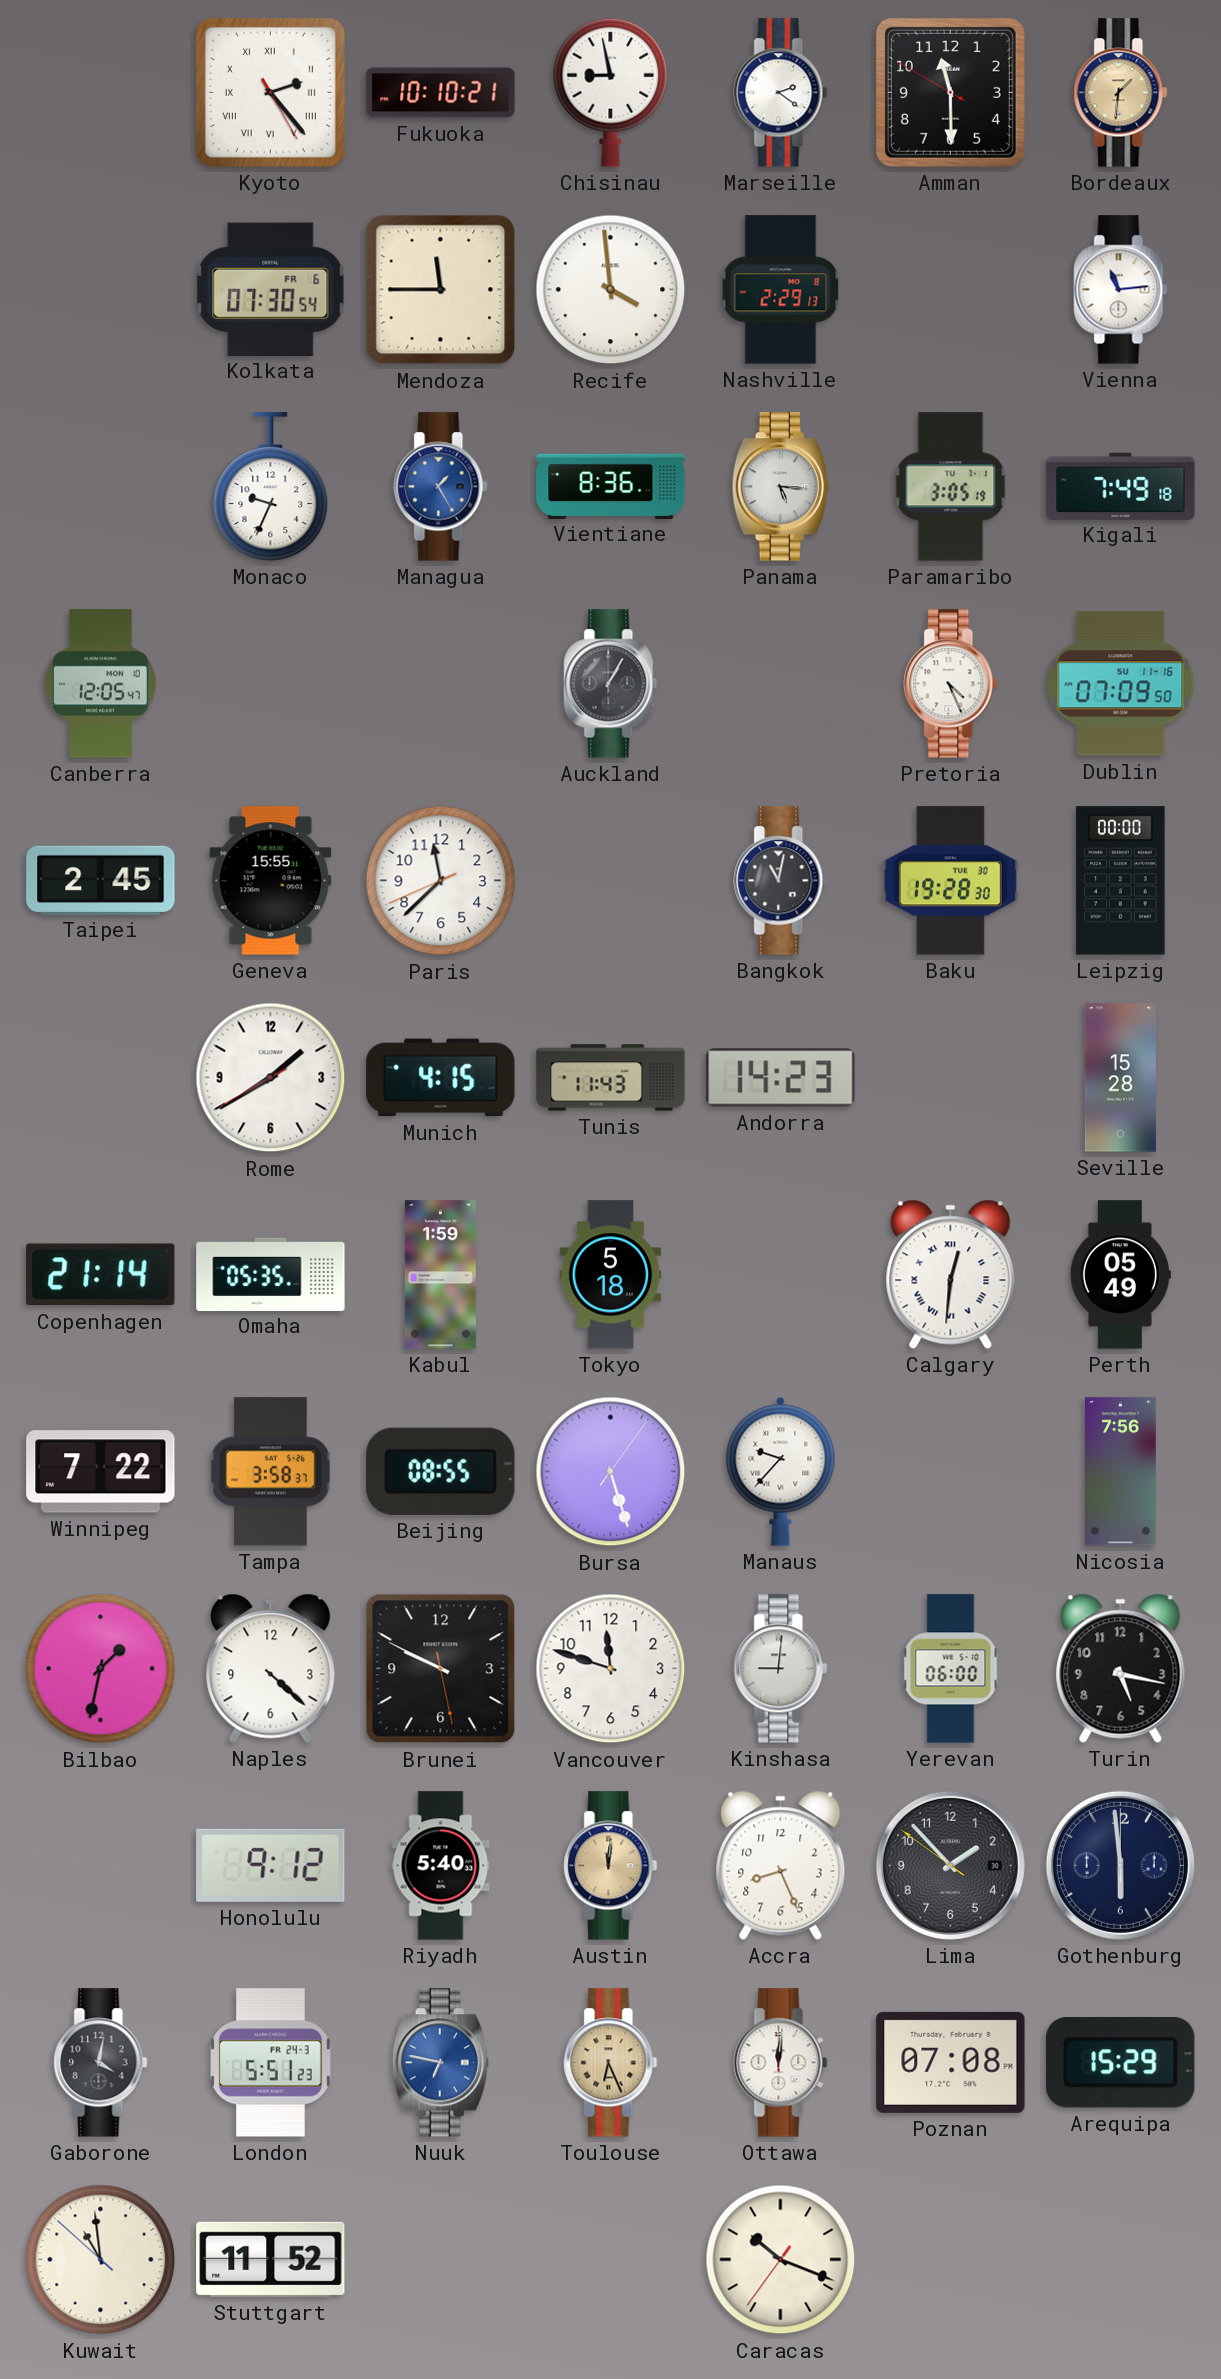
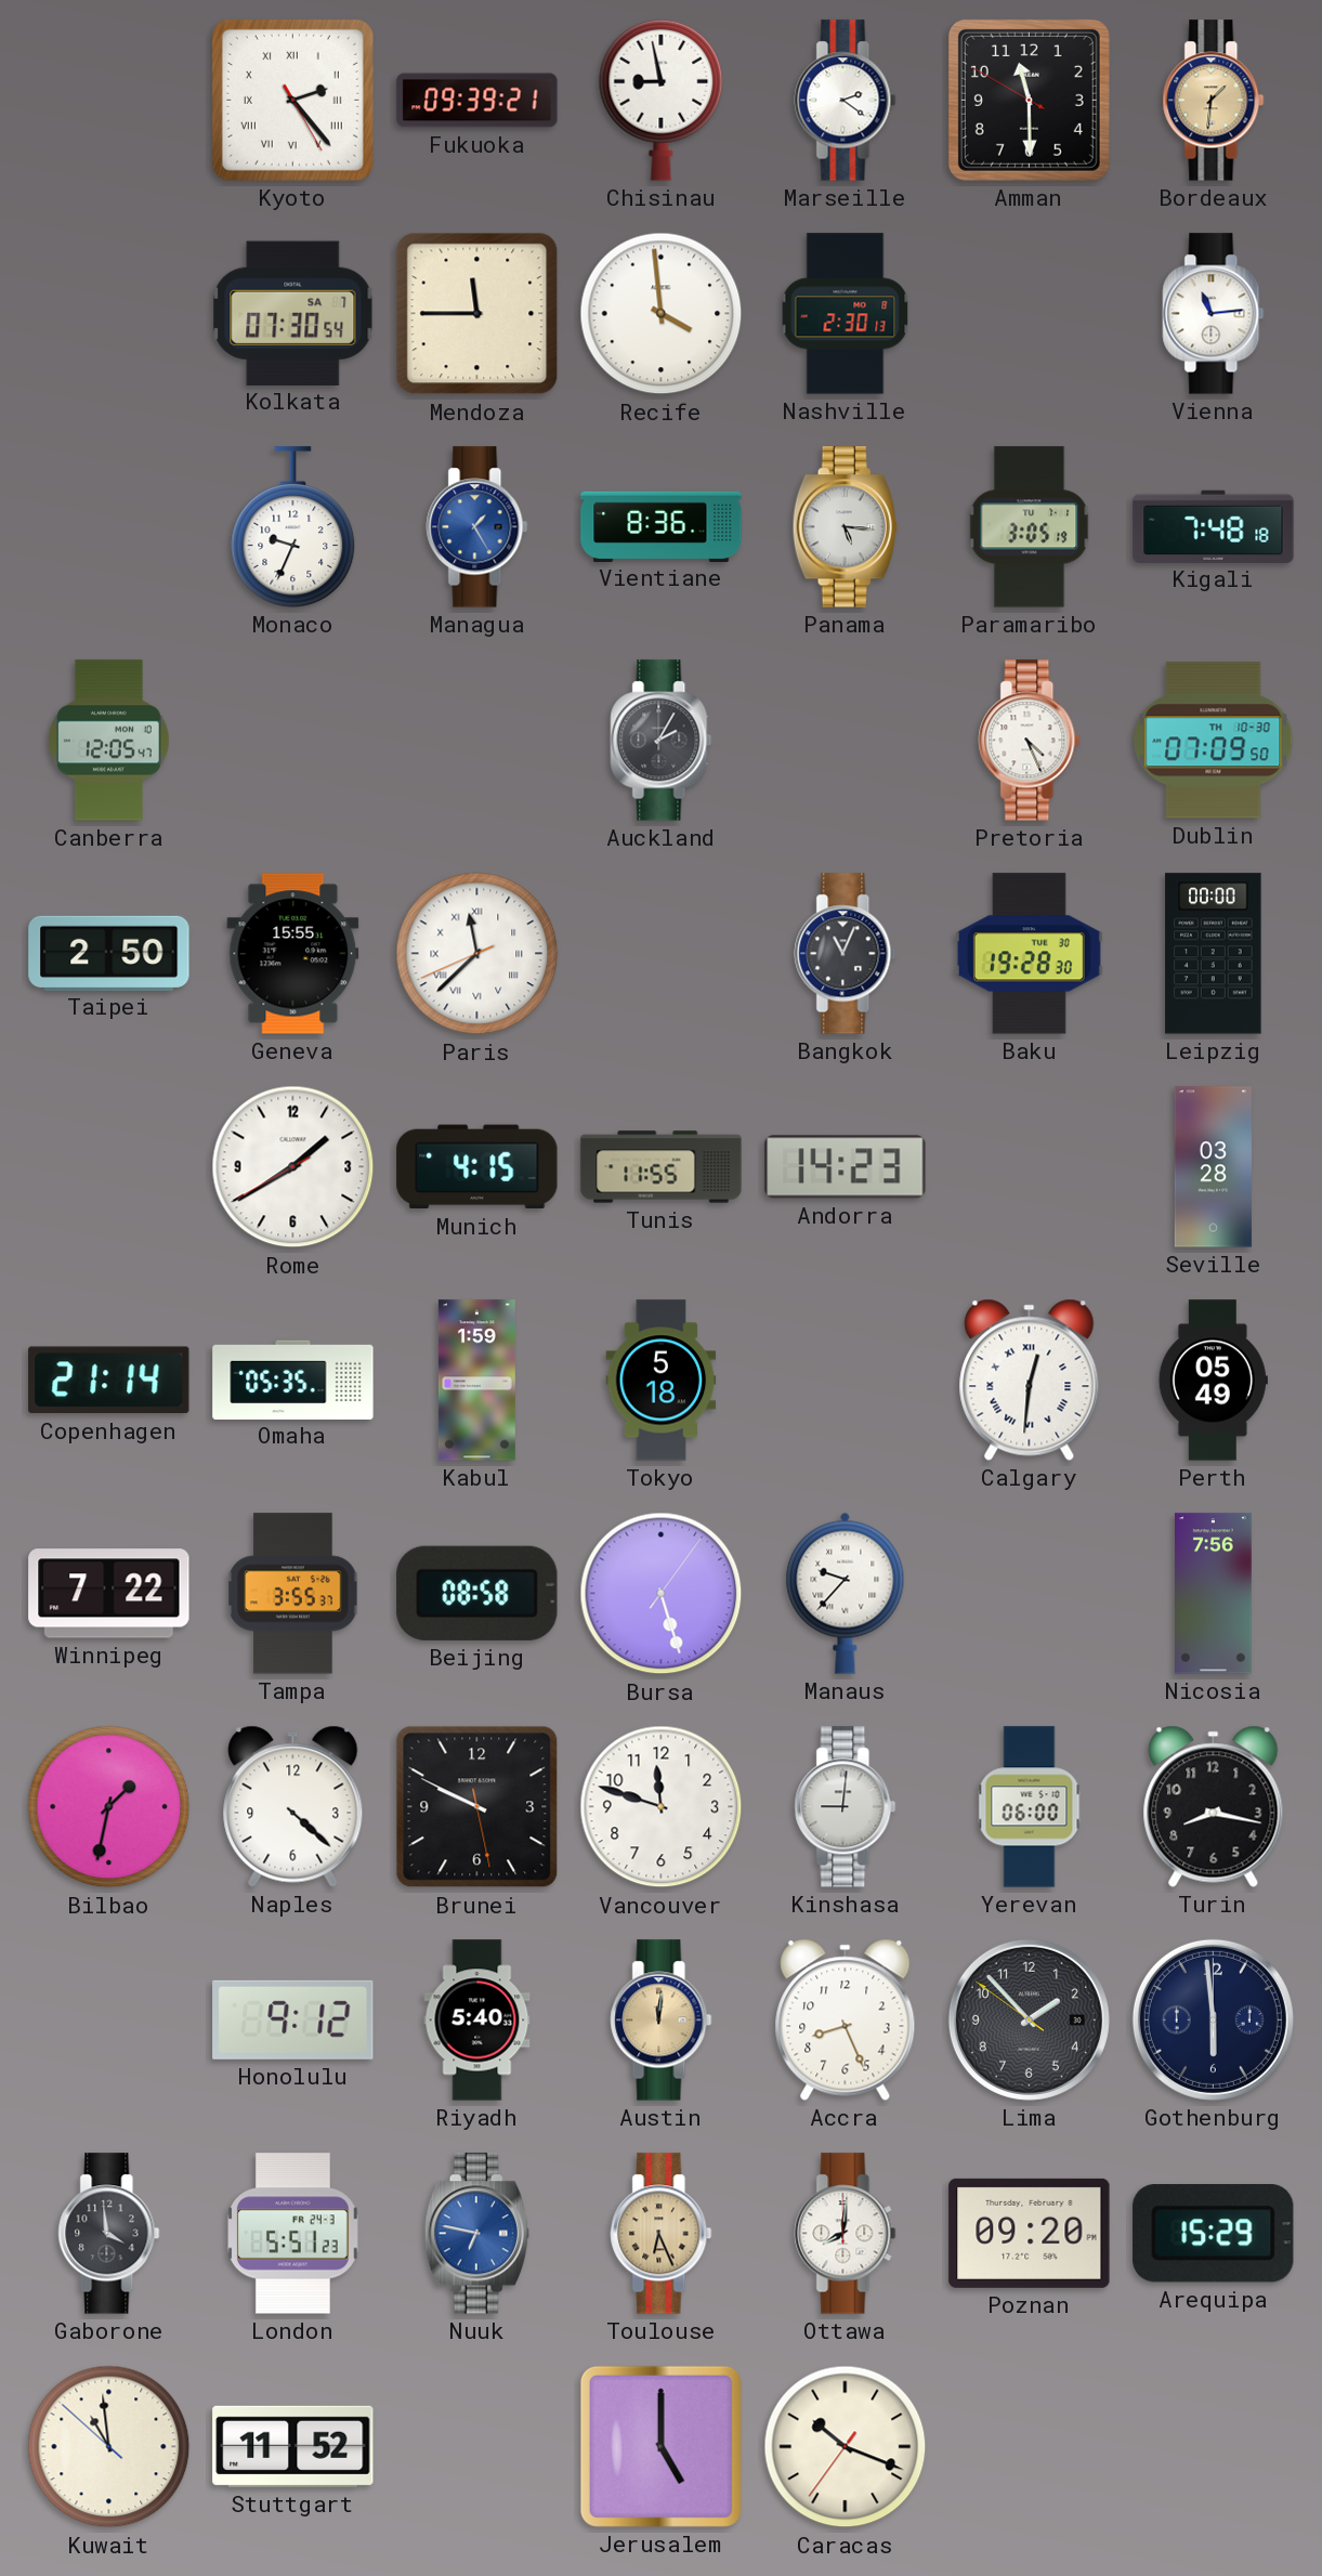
Fukuoka: 10:10 -> 09:39
Kolkata date: FR 6 -> SA 7
Nashville: 2:29 -> 2:30
Kigali: 7:49 -> 7:48
Auckland: 1:05 -> 2:05
Dublin date: SU 11-16 -> TH 10-30
Taipei: 2:45 -> 2:50
Paris numerals: Arabic -> Roman
Bangkok: 11:02 -> 11:04
Tunis: 11:43 -> 11:55
Seville: 15:28 -> 03:28
Tampa: 3:58 -> 3:55
Beijing: 08:55 -> 08:58
Turin: 5:17 -> 8:17
Gaborone: 4:02 -> 3:59
Ottawa: 12:01 -> 8:01
Poznan: 07:08 -> 09:20
Jerusalem: none -> 5:00
